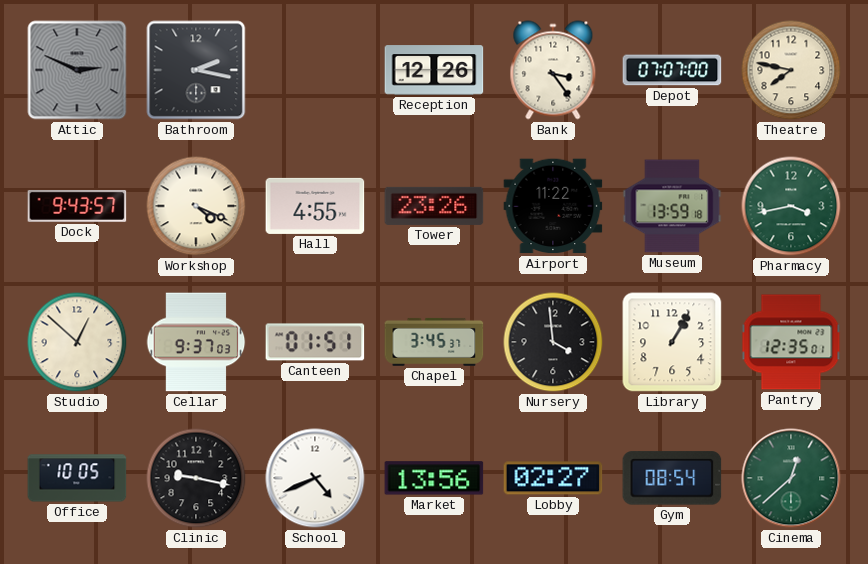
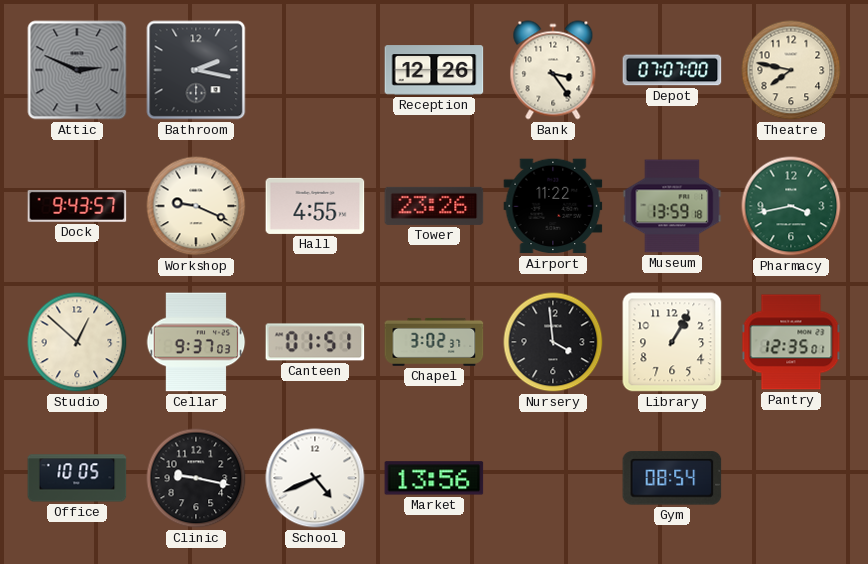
Workshop: 4:19 -> 9:19
Chapel: 3:45 -> 3:02
Lobby: 02:27 -> none
Cinema: 12:38 -> none
